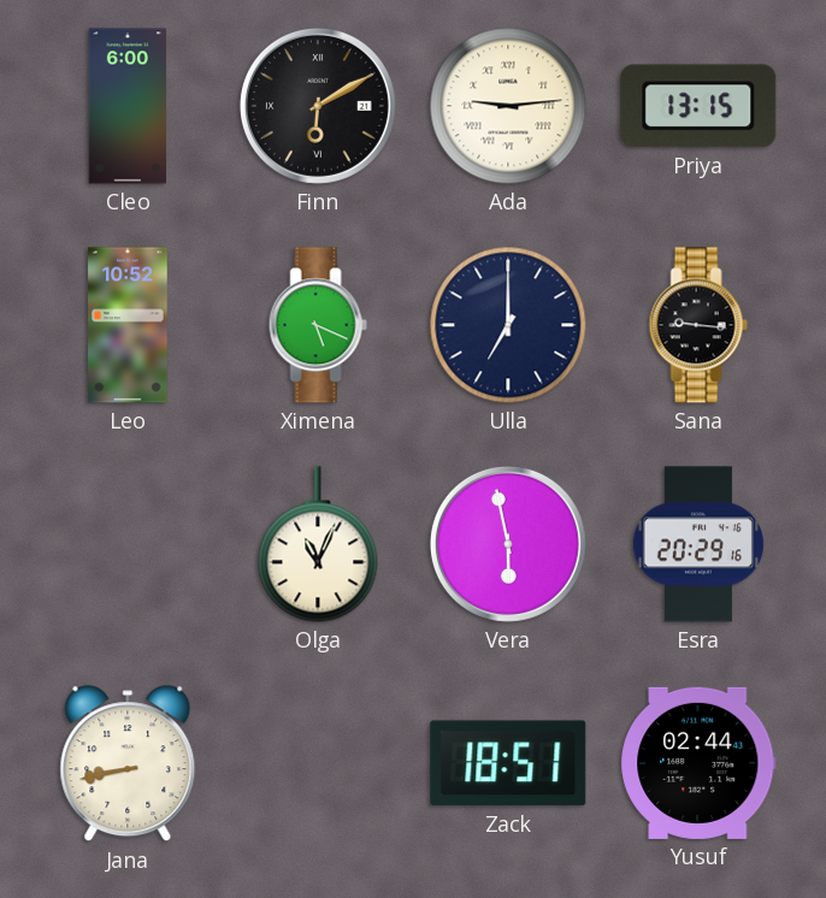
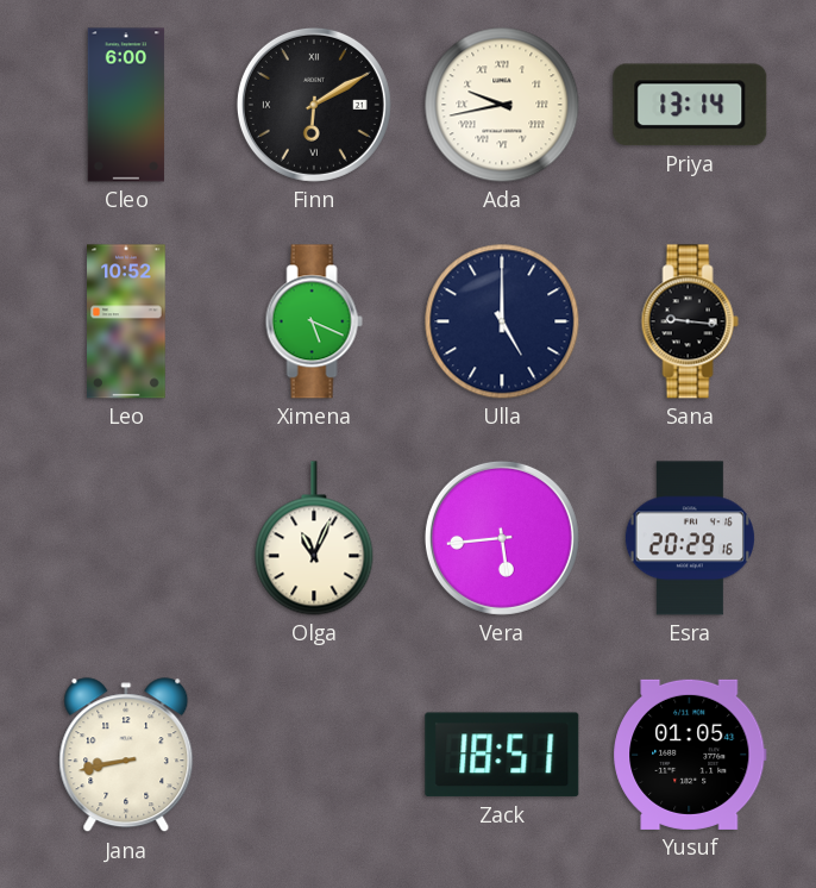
Ada: 9:14 -> 9:43
Priya: 13:15 -> 13:14
Ulla: 7:00 -> 5:00
Vera: 5:58 -> 5:44
Yusuf: 02:44 -> 01:05
